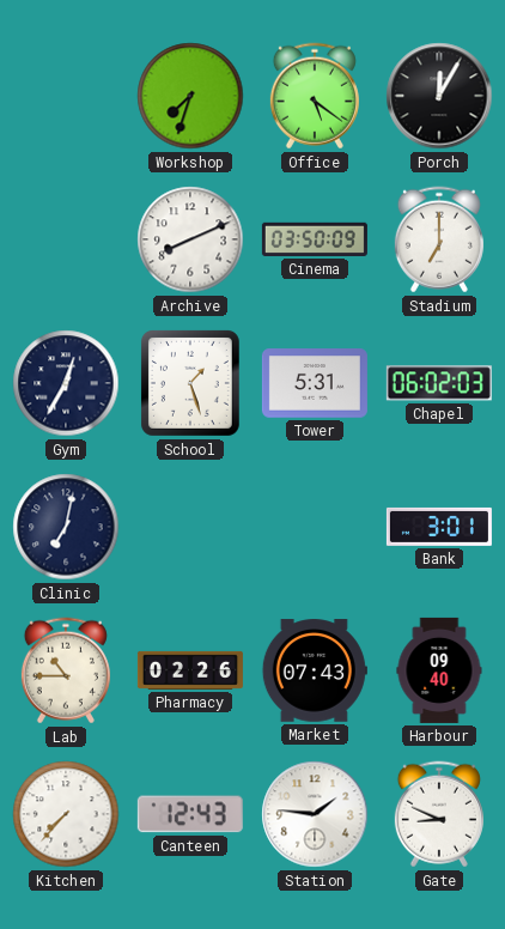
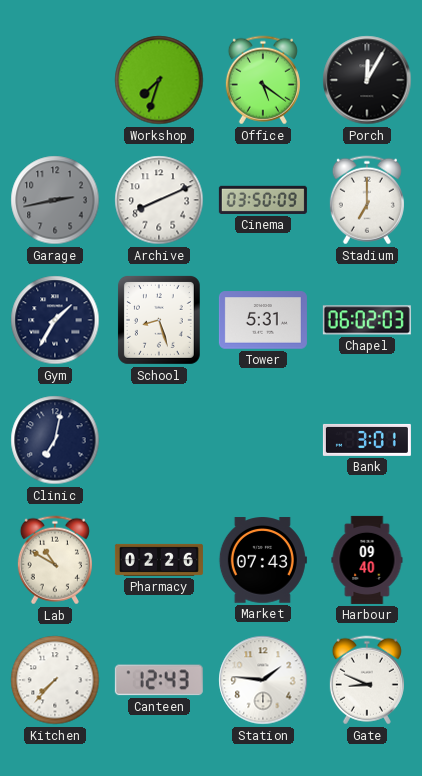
Garage: none -> 2:43
Gym: 12:35 -> 1:35
School: 1:27 -> 8:27
Lab: 10:45 -> 10:50
